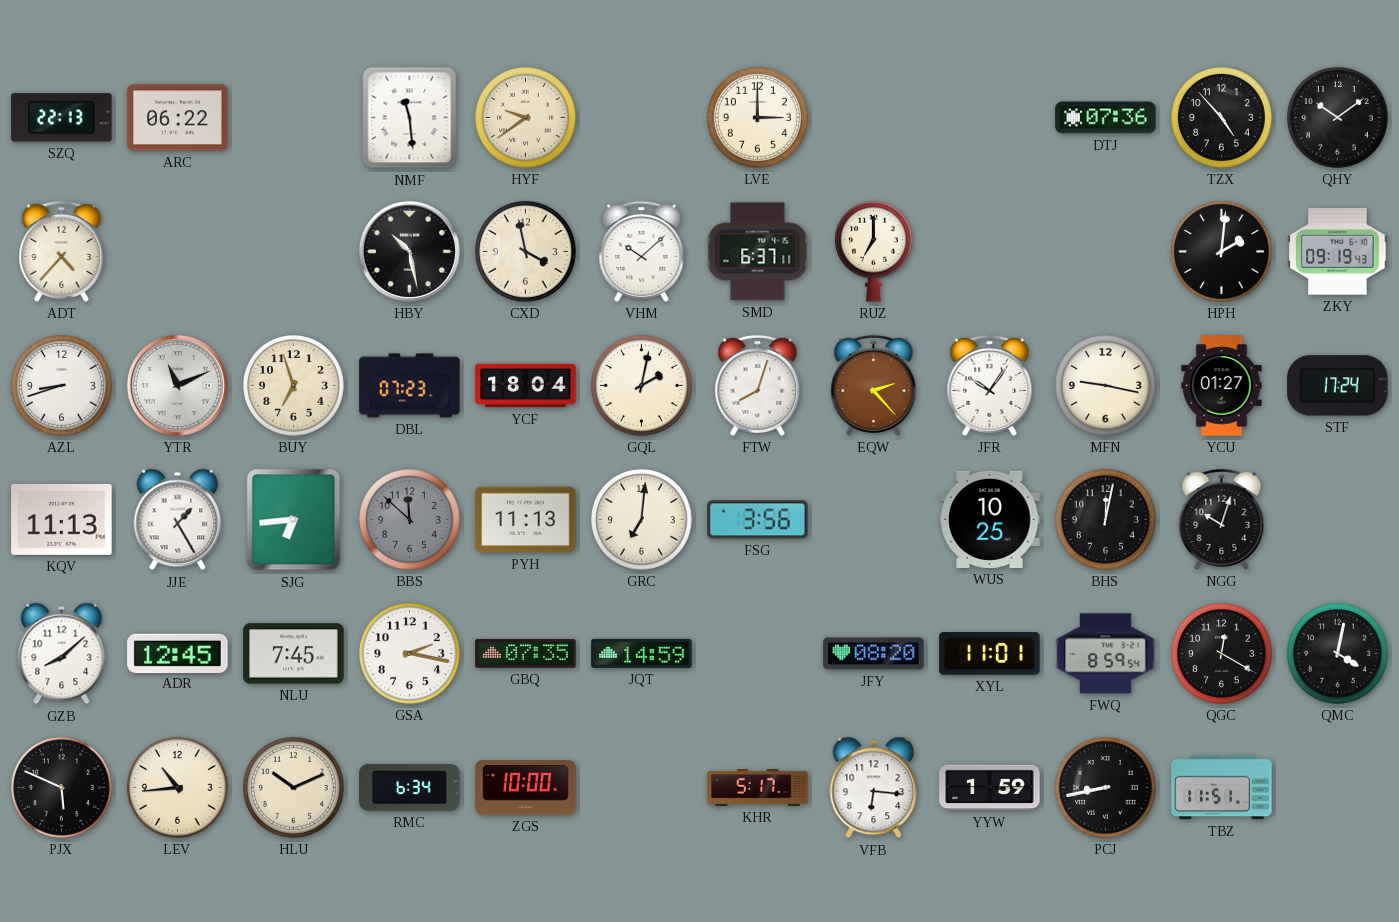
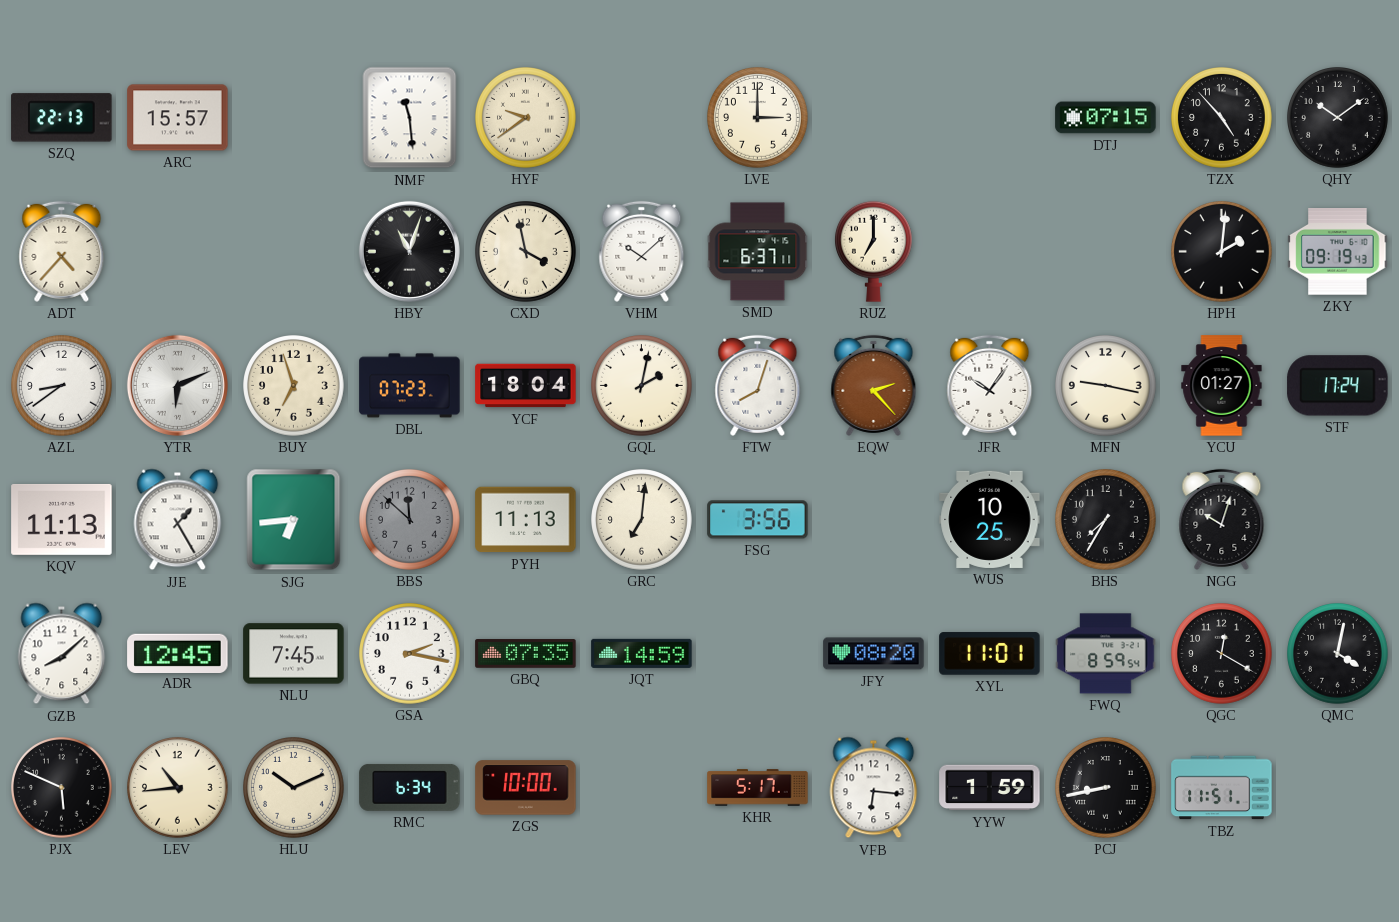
ARC: 06:22 -> 15:57
DTJ: 07:36 -> 07:15
HBY: 10:28 -> 11:03
AZL: 8:42 -> 8:39
YTR: 11:11 -> 6:11
BHS: 12:02 -> 7:35
